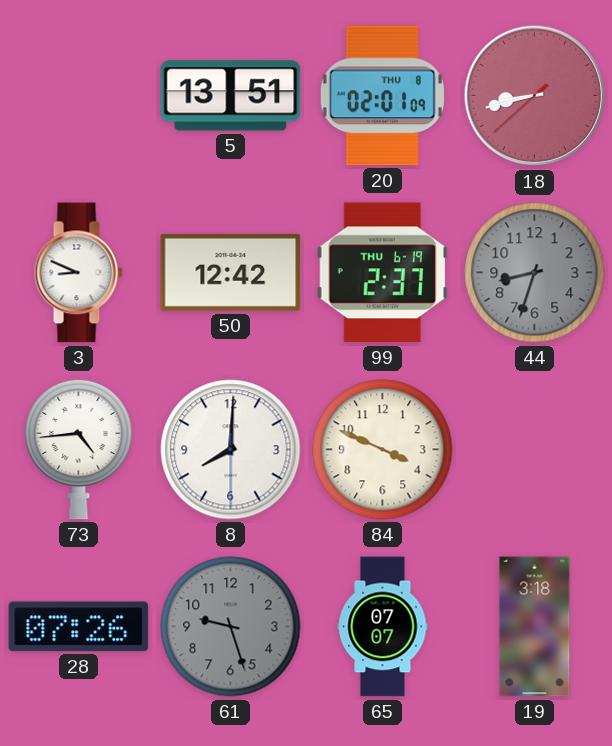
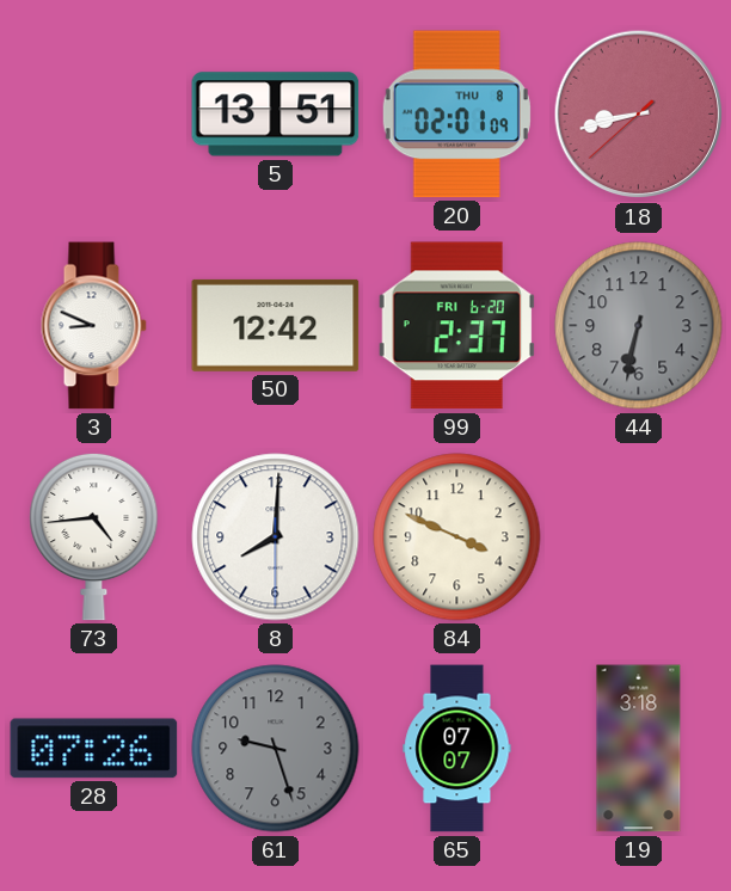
99 date: THU 6-19 -> FRI 6-20
44: 8:33 -> 6:32
